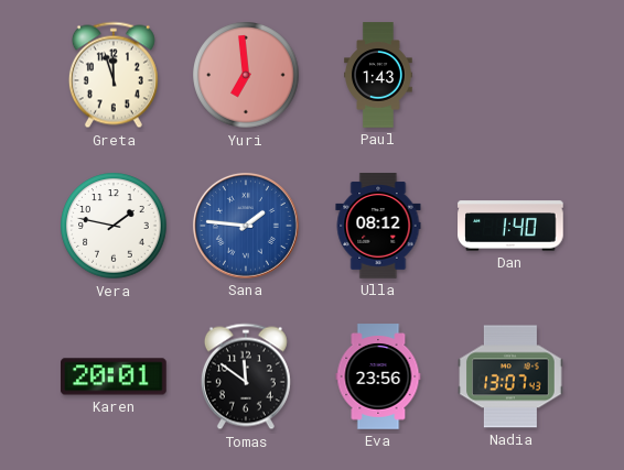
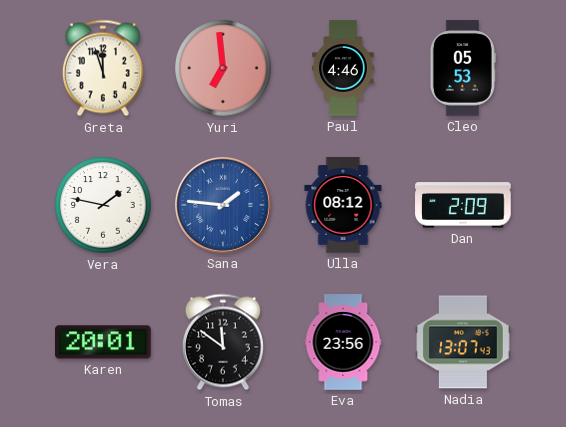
Paul: 1:43 -> 4:46
Cleo: none -> 05:53
Dan: 1:40 -> 2:09
